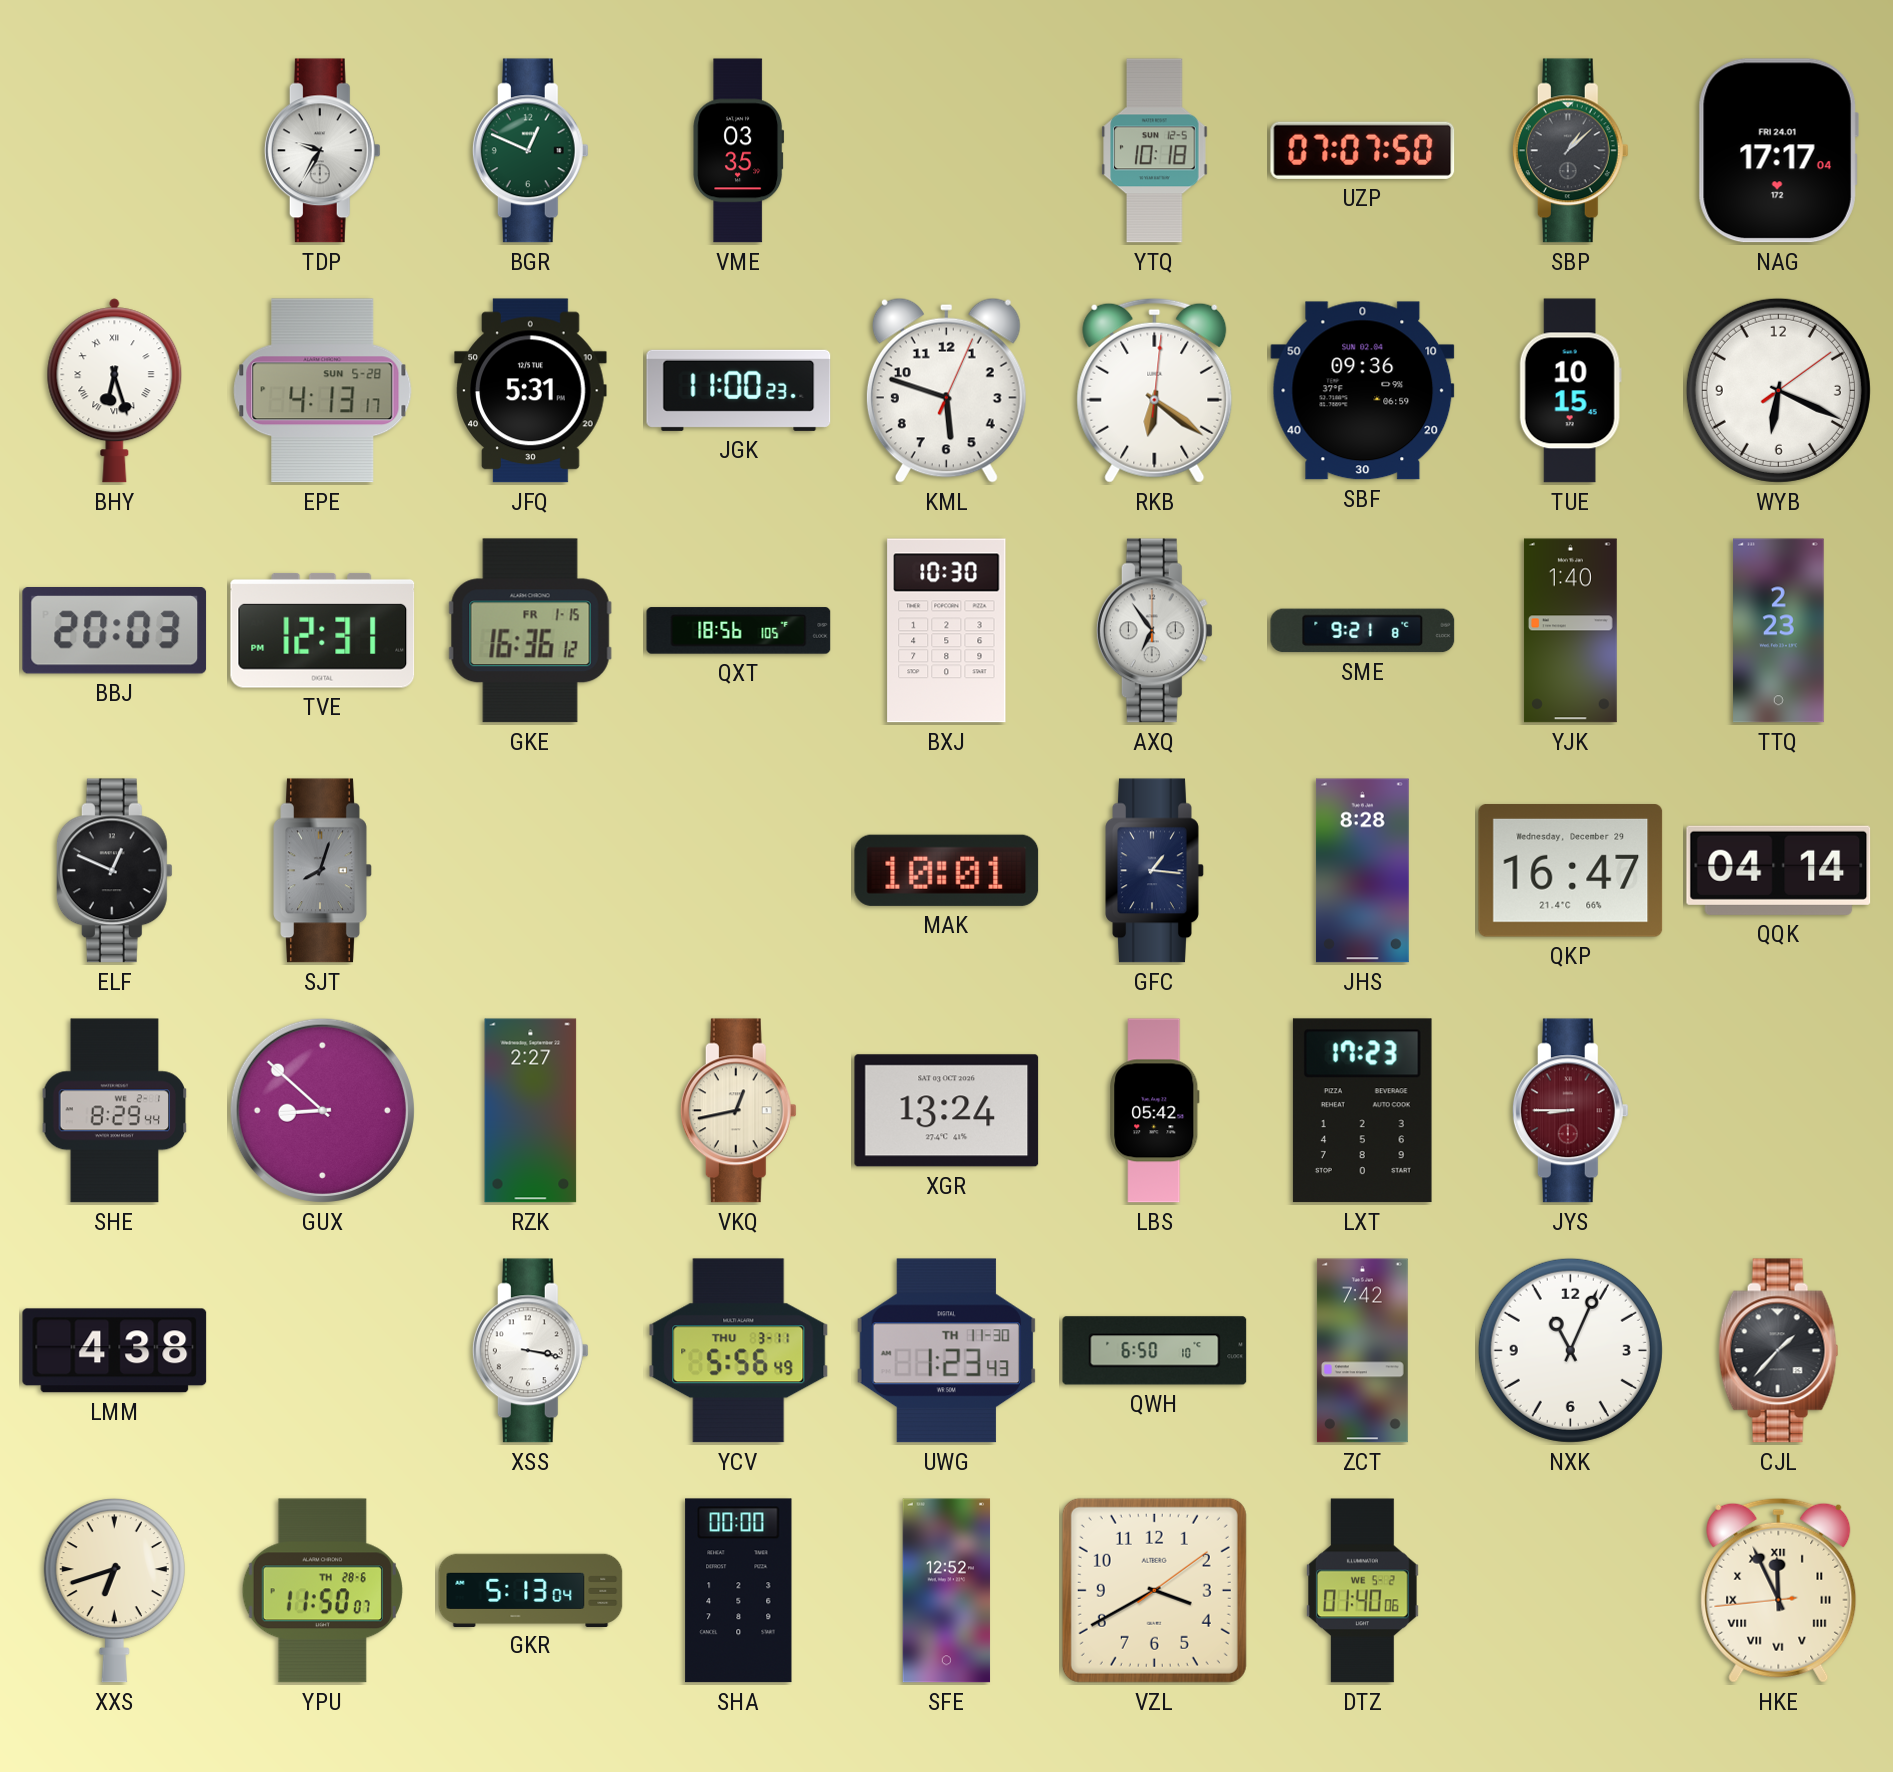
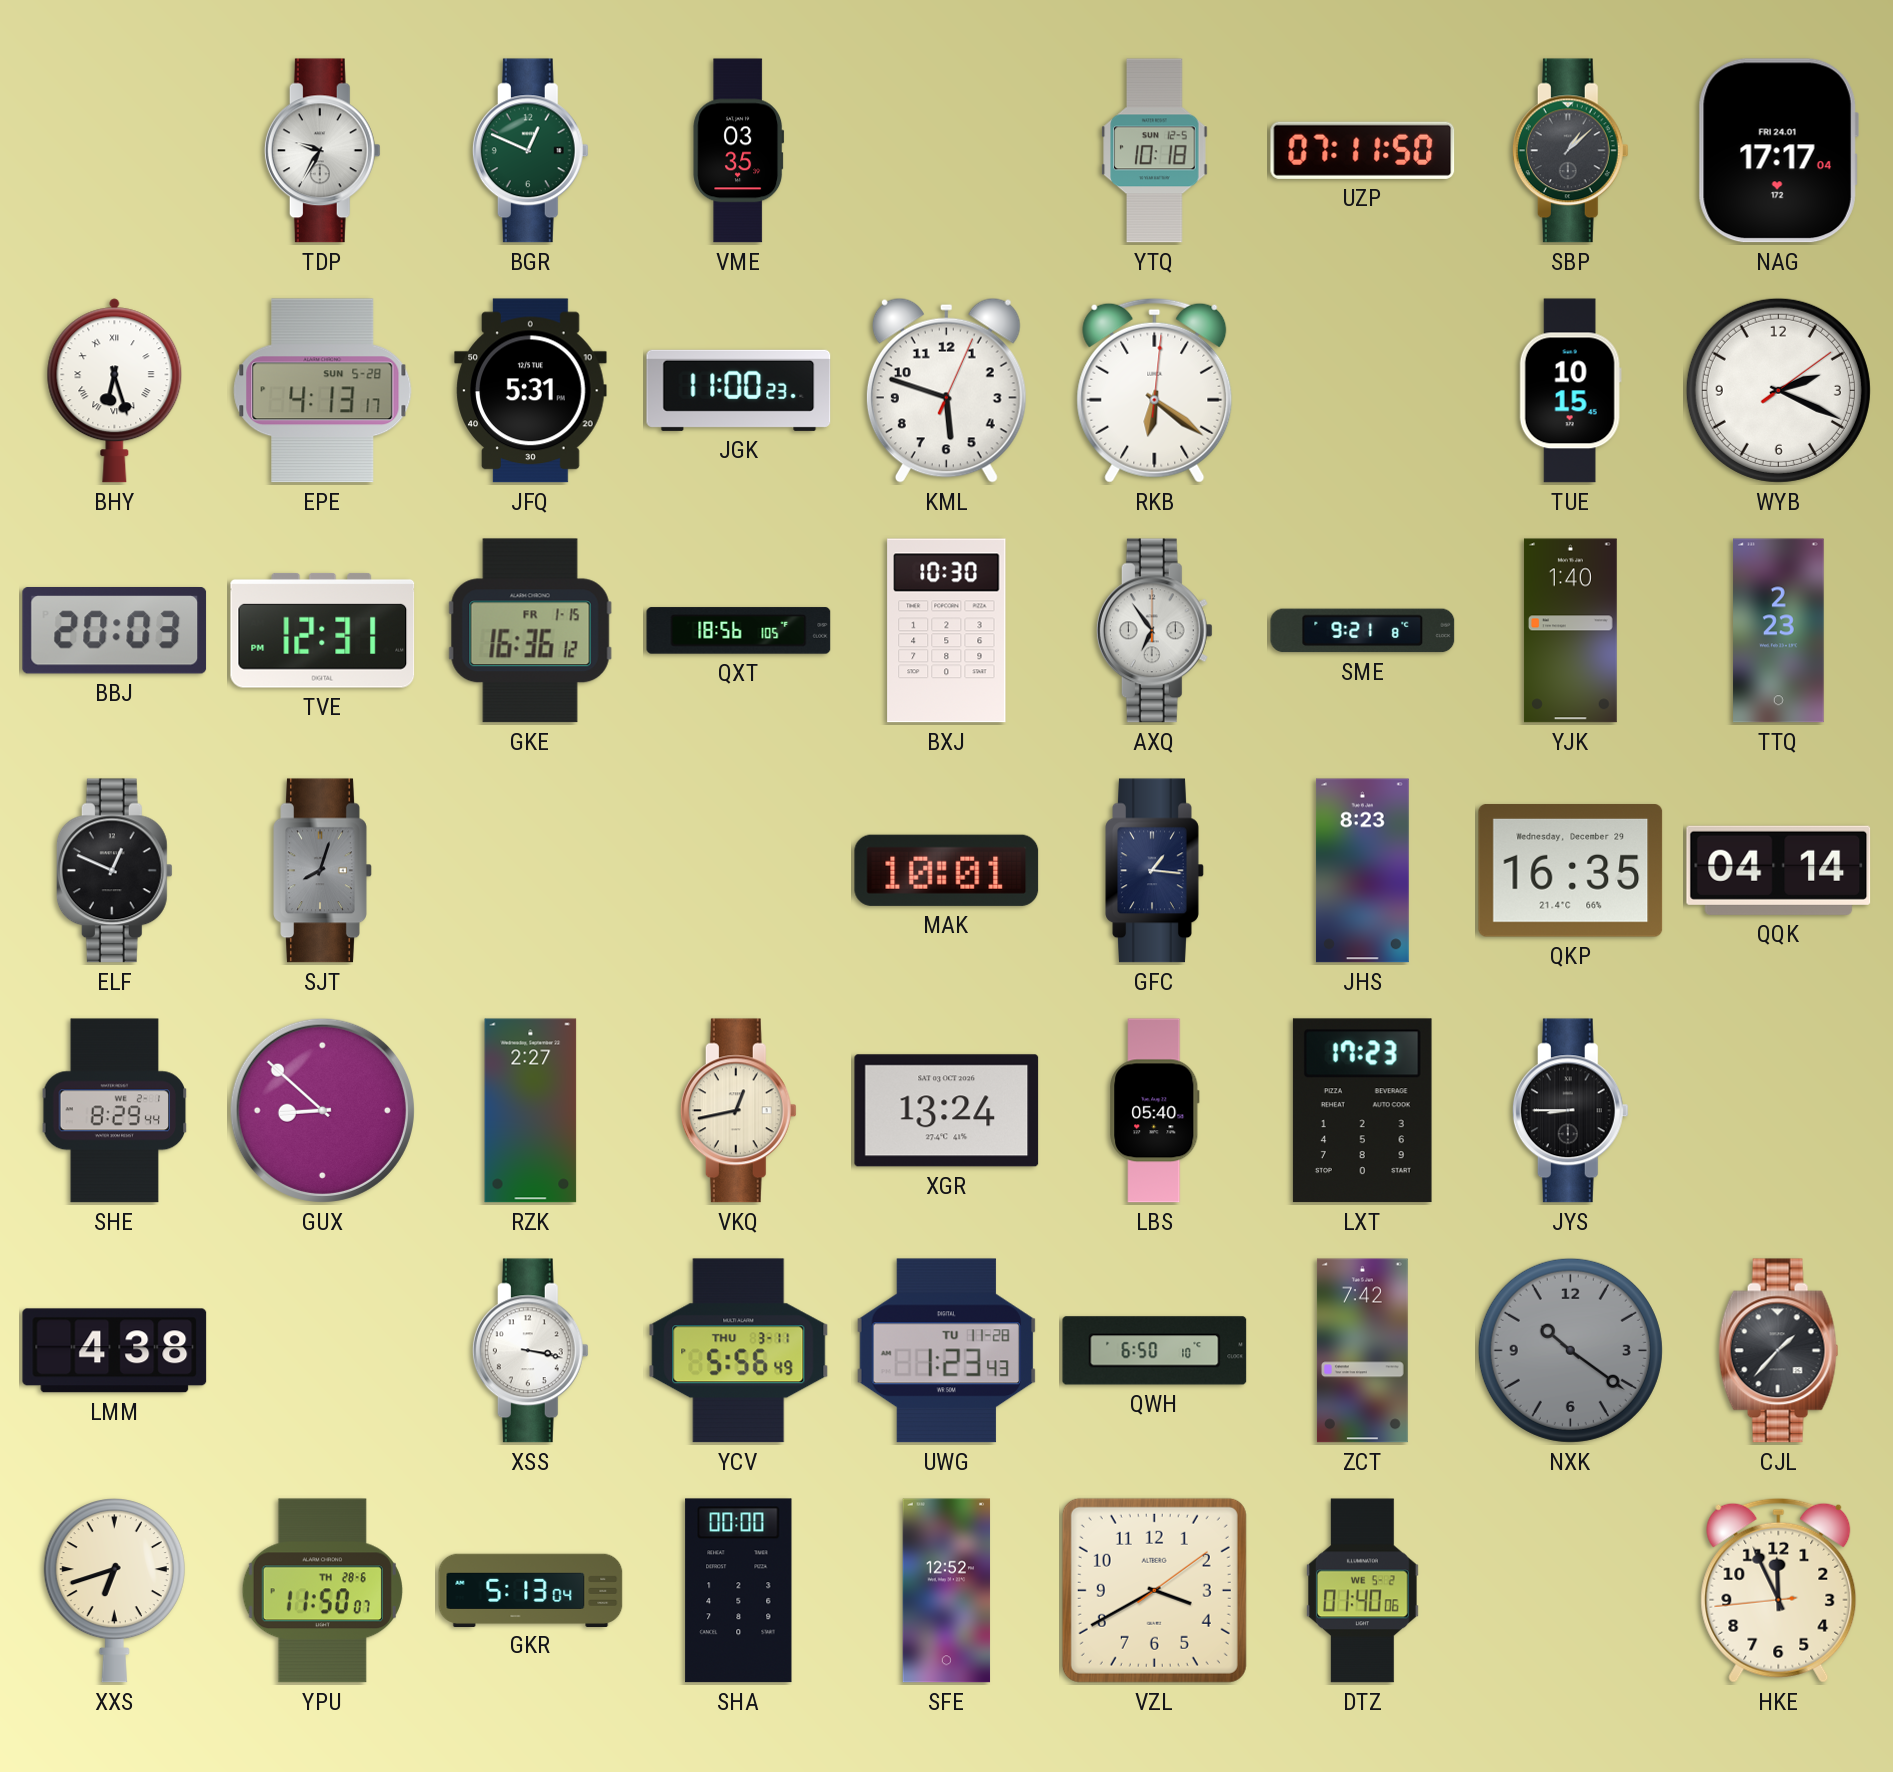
UZP: 07:07 -> 07:11
SBF: 09:36 -> none
WYB: 6:19 -> 2:19
JHS: 8:28 -> 8:23
QKP: 16:47 -> 16:35
LBS: 05:42 -> 05:40
JYS dial: burgundy -> black
UWG date: TH 11-30 -> TU 11-28
NXK: 11:04 -> 10:21
NXK dial: white -> grey
HKE numerals: Roman -> Arabic
